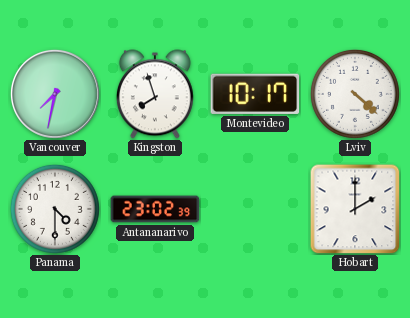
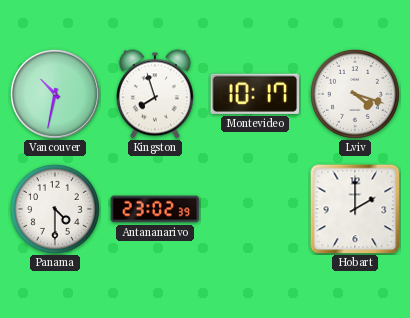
Vancouver: 7:32 -> 10:32
Lviv: 4:22 -> 4:18
